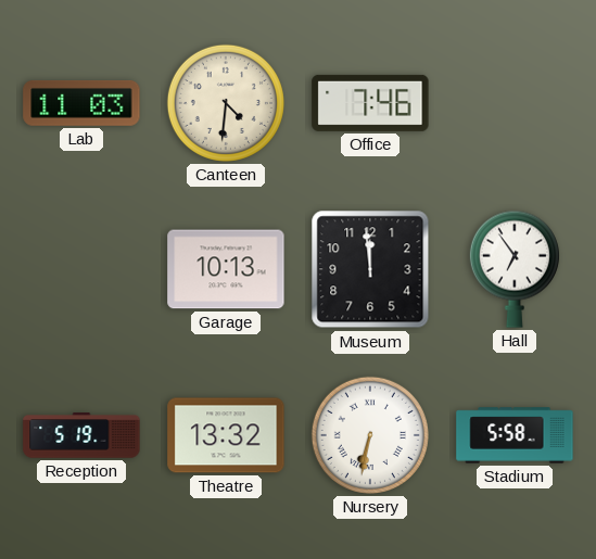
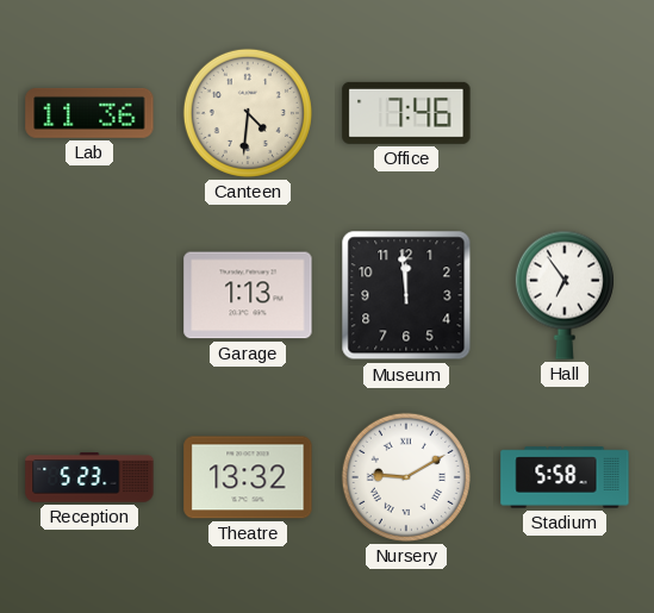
Lab: 11:03 -> 11:36
Garage: 10:13 -> 1:13
Reception: 5:19 -> 5:23
Nursery: 6:32 -> 9:10
